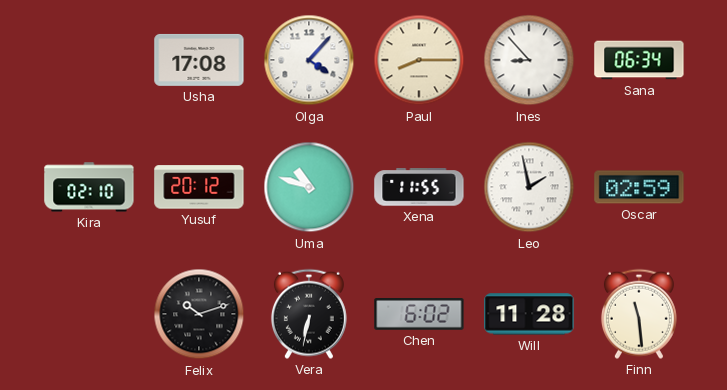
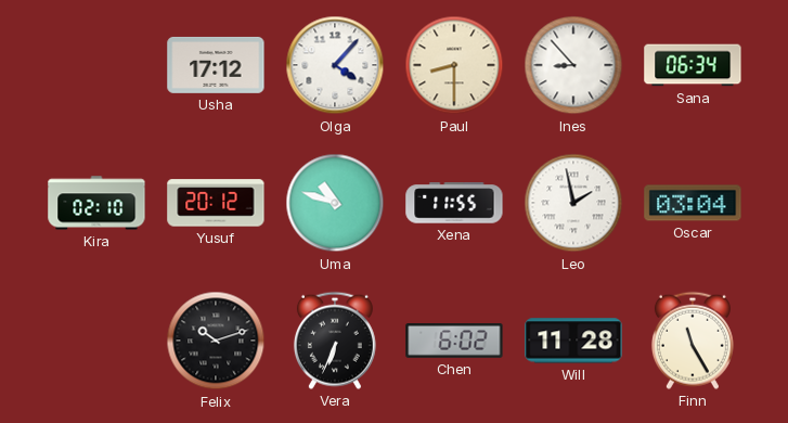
Usha: 17:08 -> 17:12
Paul: 8:15 -> 8:30
Oscar: 02:59 -> 03:04
Vera: 6:32 -> 6:34
Finn: 11:29 -> 11:25
